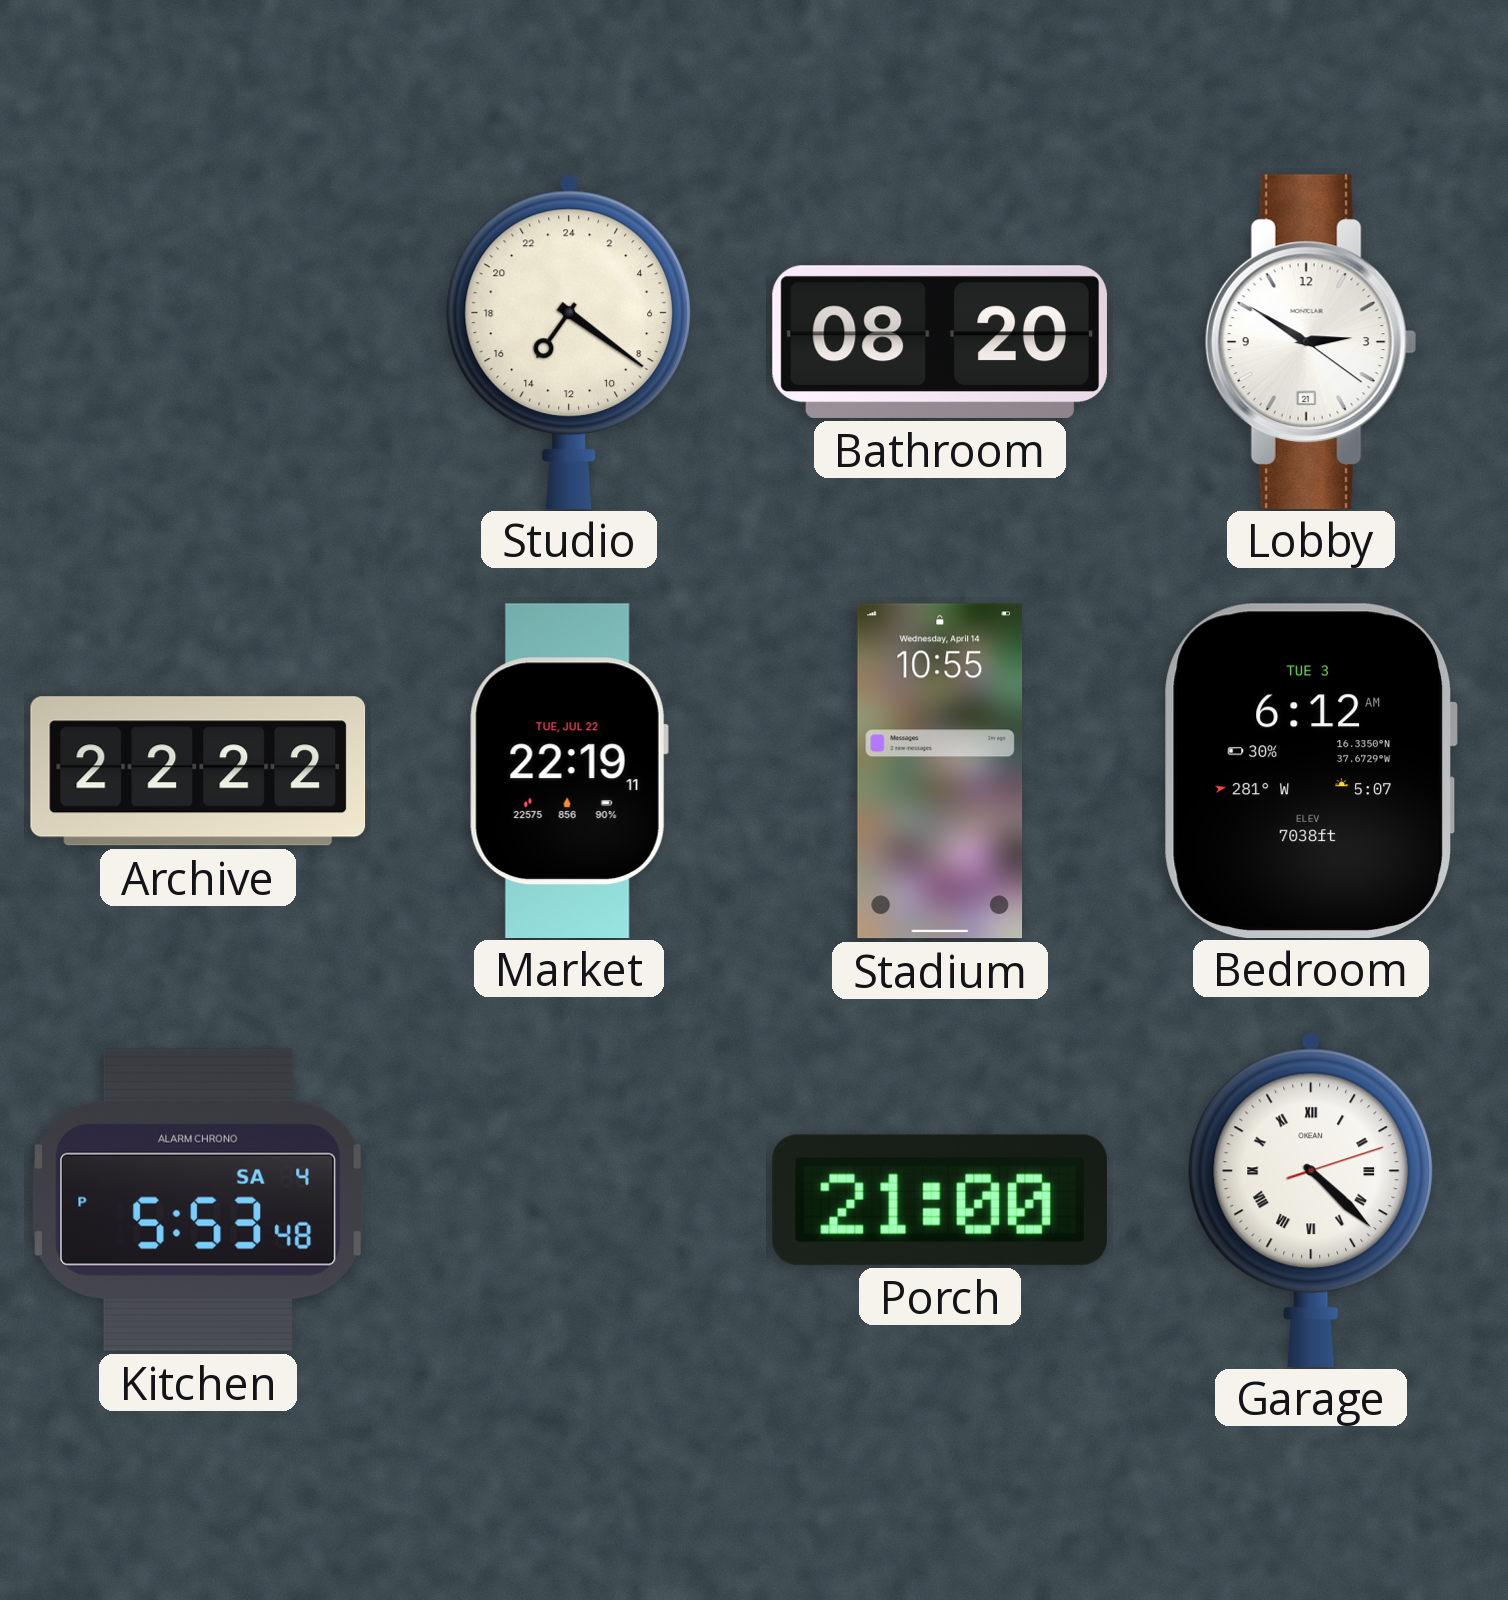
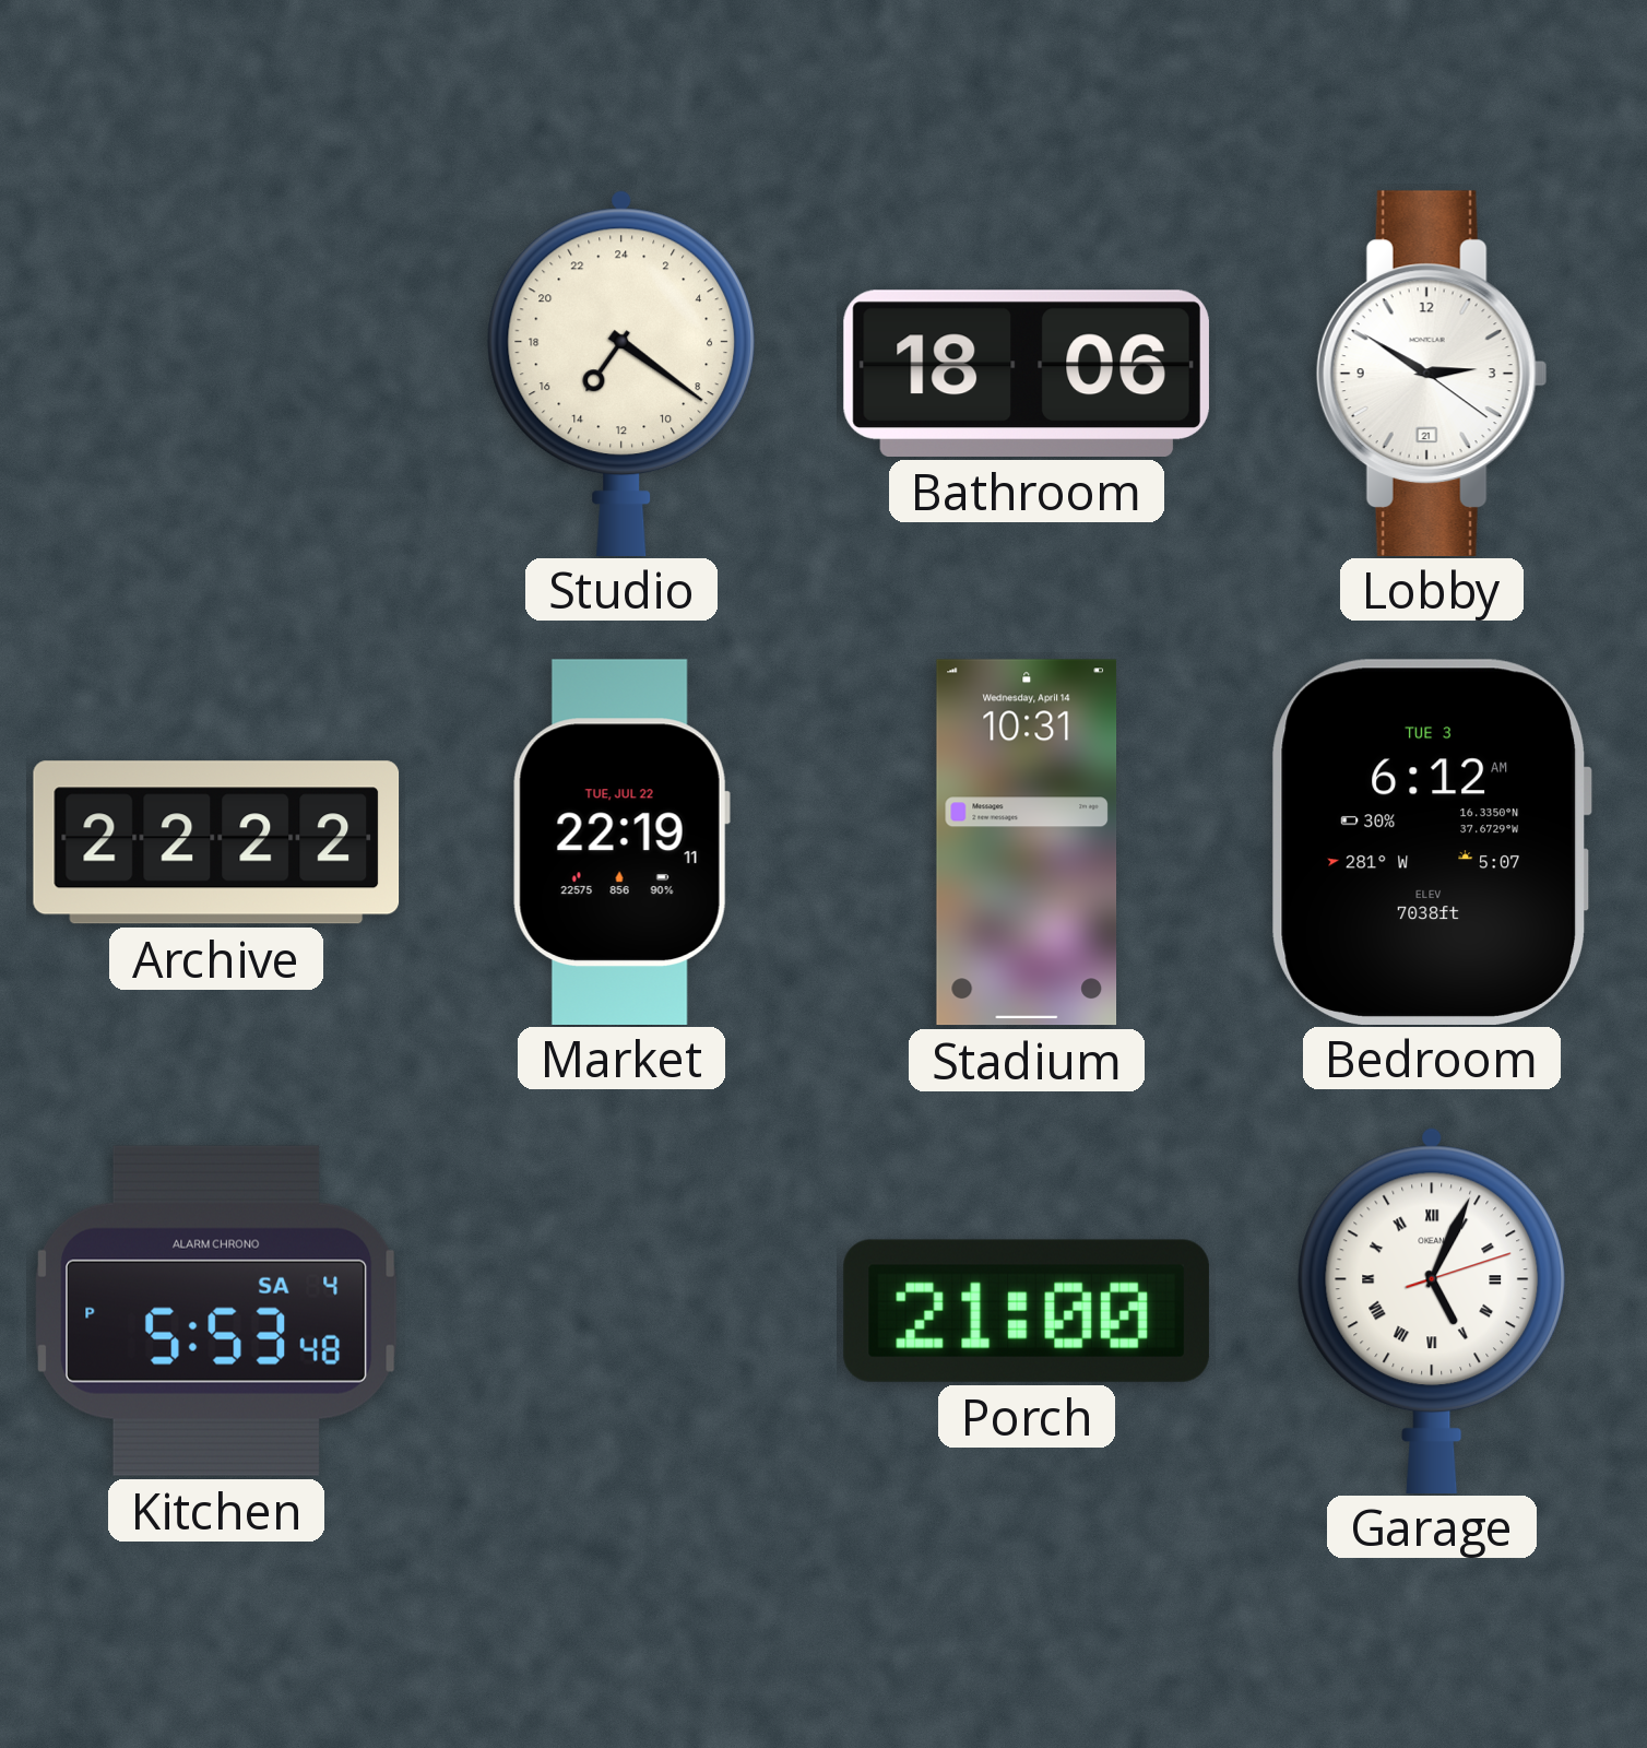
Bathroom: 08:20 -> 18:06
Stadium: 10:55 -> 10:31
Garage: 4:22 -> 5:04
